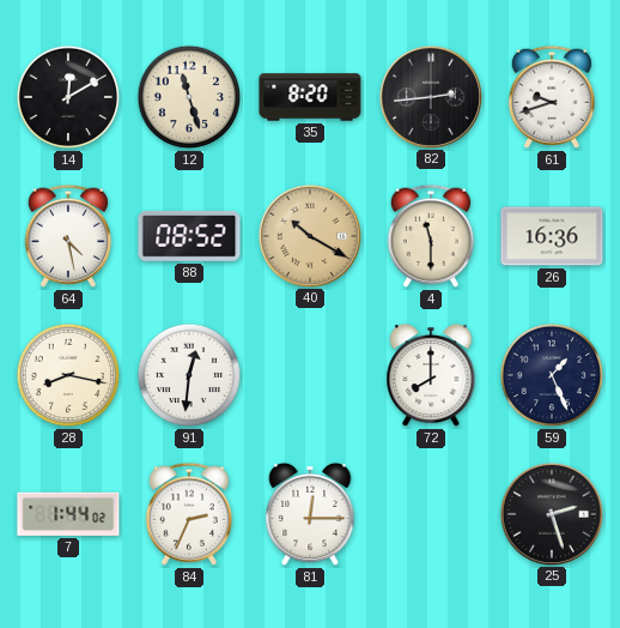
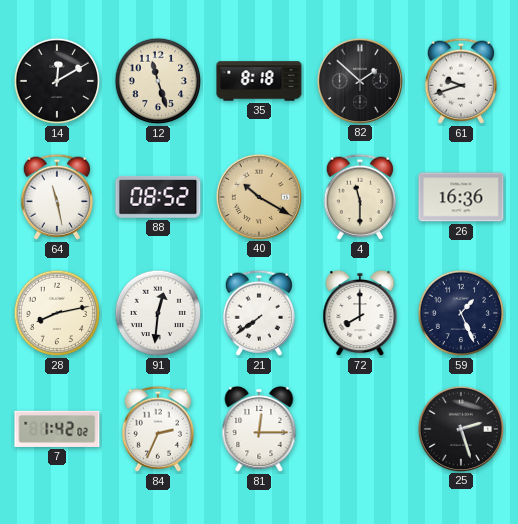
35: 8:20 -> 8:18
82: 2:44 -> 1:52
64: 4:28 -> 11:28
28: 8:17 -> 8:13
21: none -> 7:39
7: 1:44 -> 1:42
